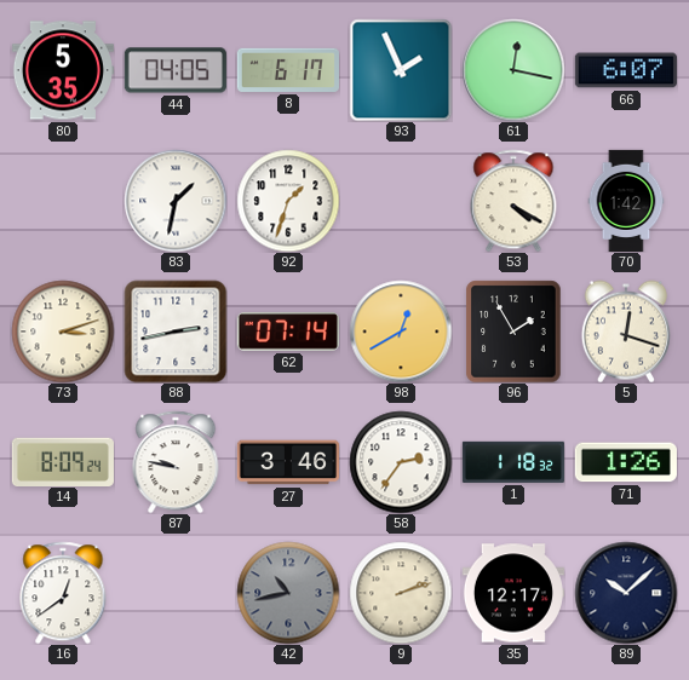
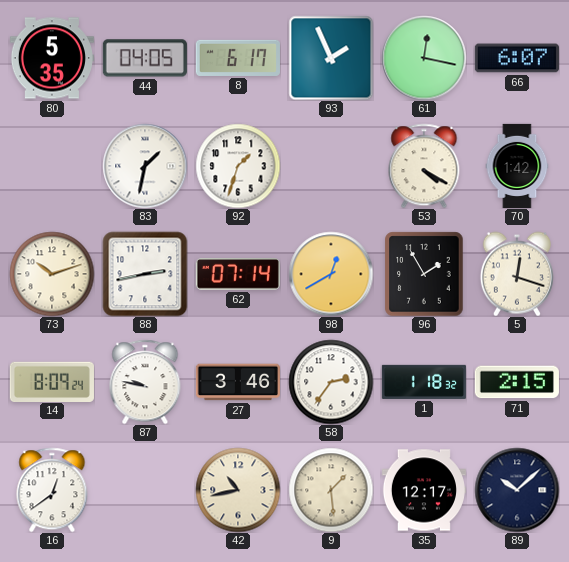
73: 3:12 -> 10:12
71: 1:26 -> 2:15
42 dial: grey -> cream
9: 2:12 -> 1:29
